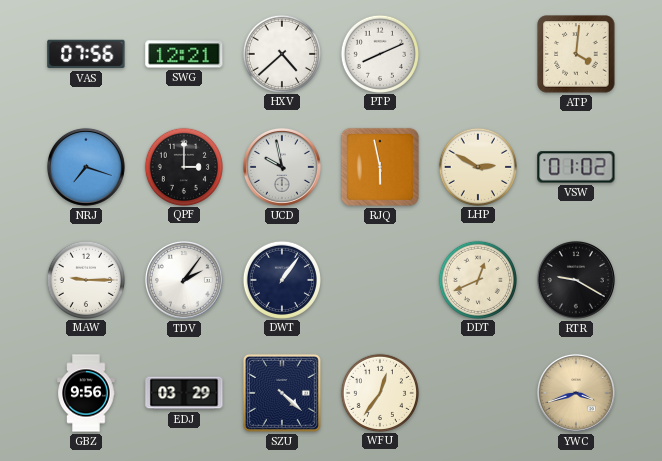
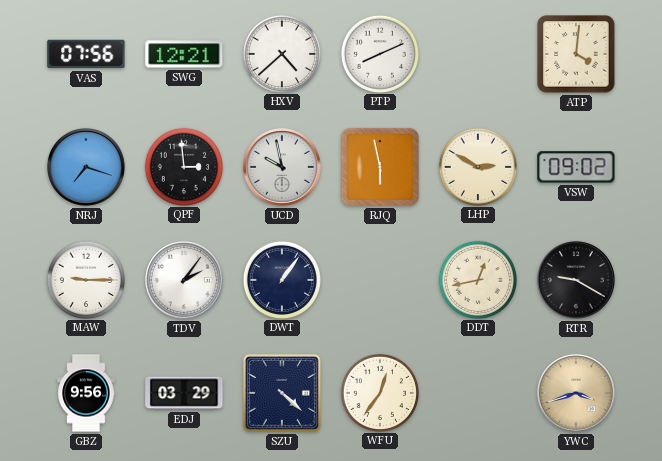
QPF: 3:00 -> 2:59
VSW: 01:02 -> 09:02
DDT: 12:41 -> 12:43
